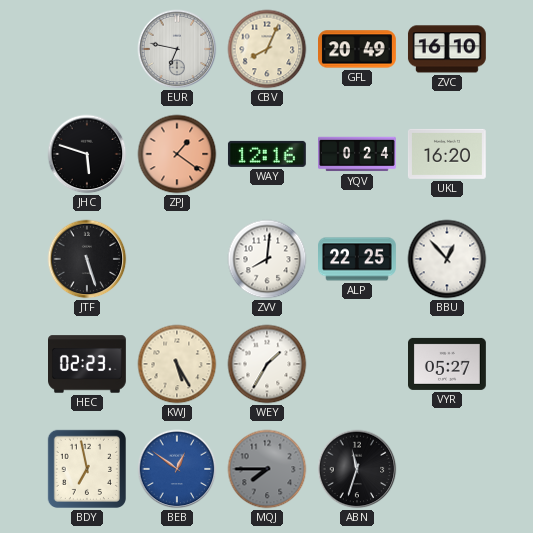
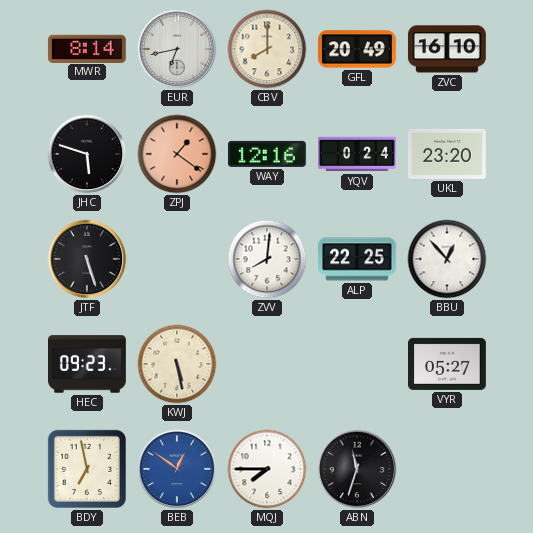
MWR: none -> 8:14
EUR: 6:47 -> 6:43
CBV: 8:04 -> 8:00
UKL: 16:20 -> 23:20
HEC: 02:23 -> 09:23
KWJ: 5:25 -> 5:28
WEY: 1:35 -> none
MQJ dial: grey -> white
